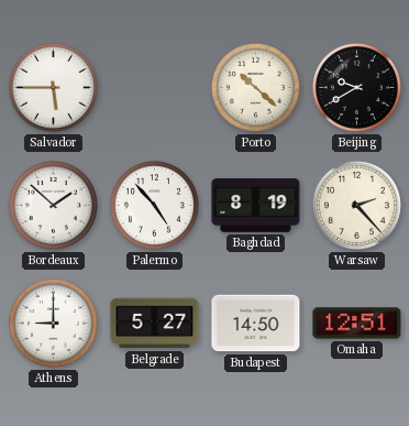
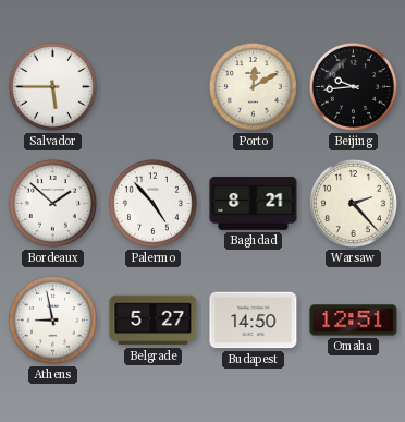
Porto: 10:22 -> 12:10
Beijing: 9:40 -> 9:44
Baghdad: 8:19 -> 8:21
Athens: 9:00 -> 8:58
